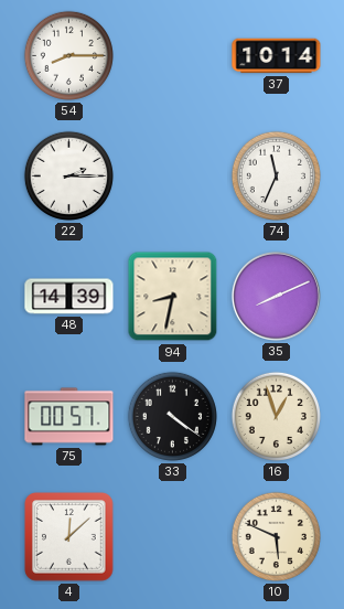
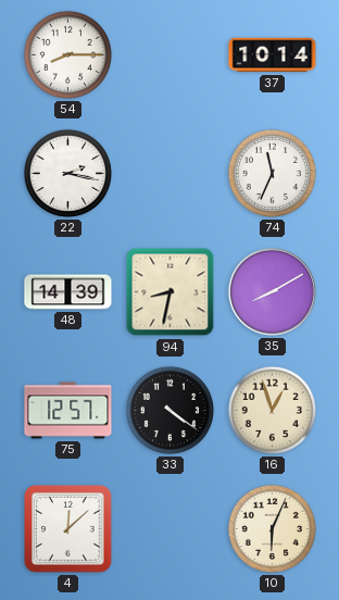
22: 2:15 -> 2:17
35: 8:11 -> 8:10
75: 00:57 -> 12:57
10: 5:49 -> 6:04
